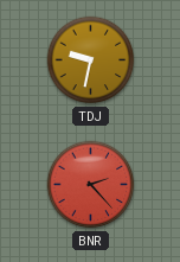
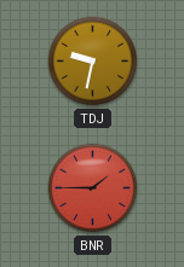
BNR: 2:23 -> 1:45
